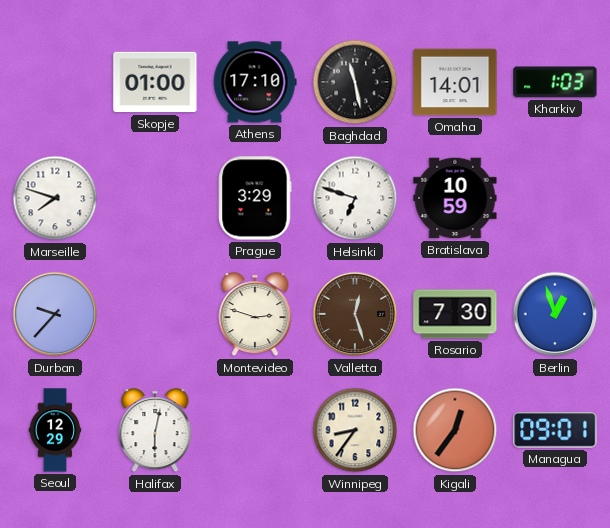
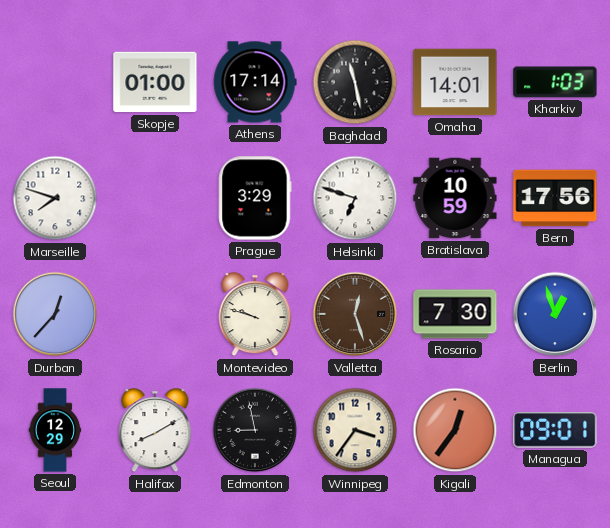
Athens: 17:10 -> 17:14
Bern: none -> 17:56
Durban: 9:37 -> 12:37
Montevideo: 2:48 -> 9:48
Halifax: 6:02 -> 8:10
Edmonton: none -> 8:58
Winnipeg: 8:36 -> 3:36
